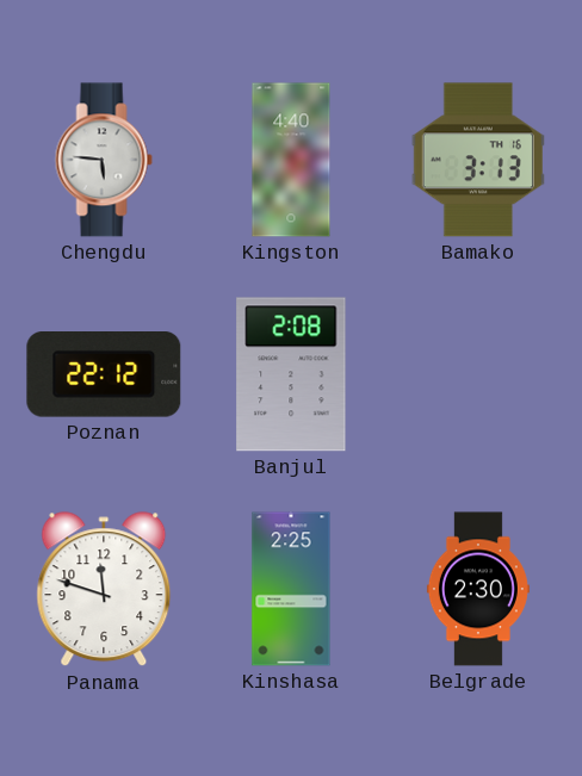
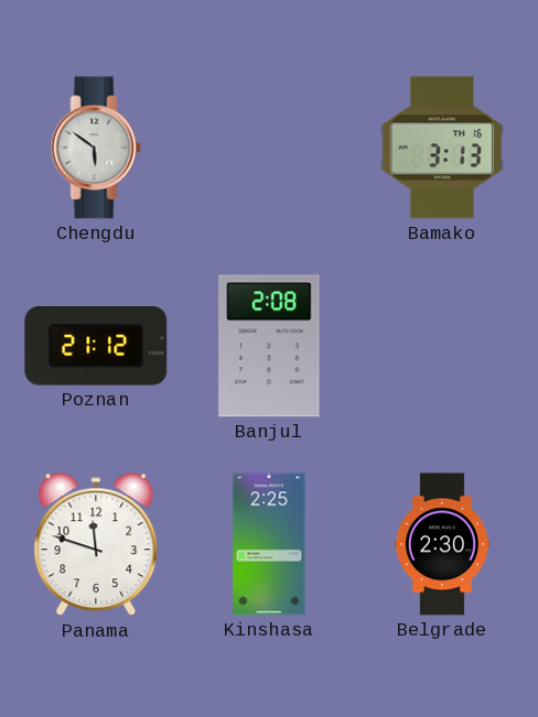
Chengdu: 5:46 -> 5:51
Kingston: 4:40 -> none
Poznan: 22:12 -> 21:12
